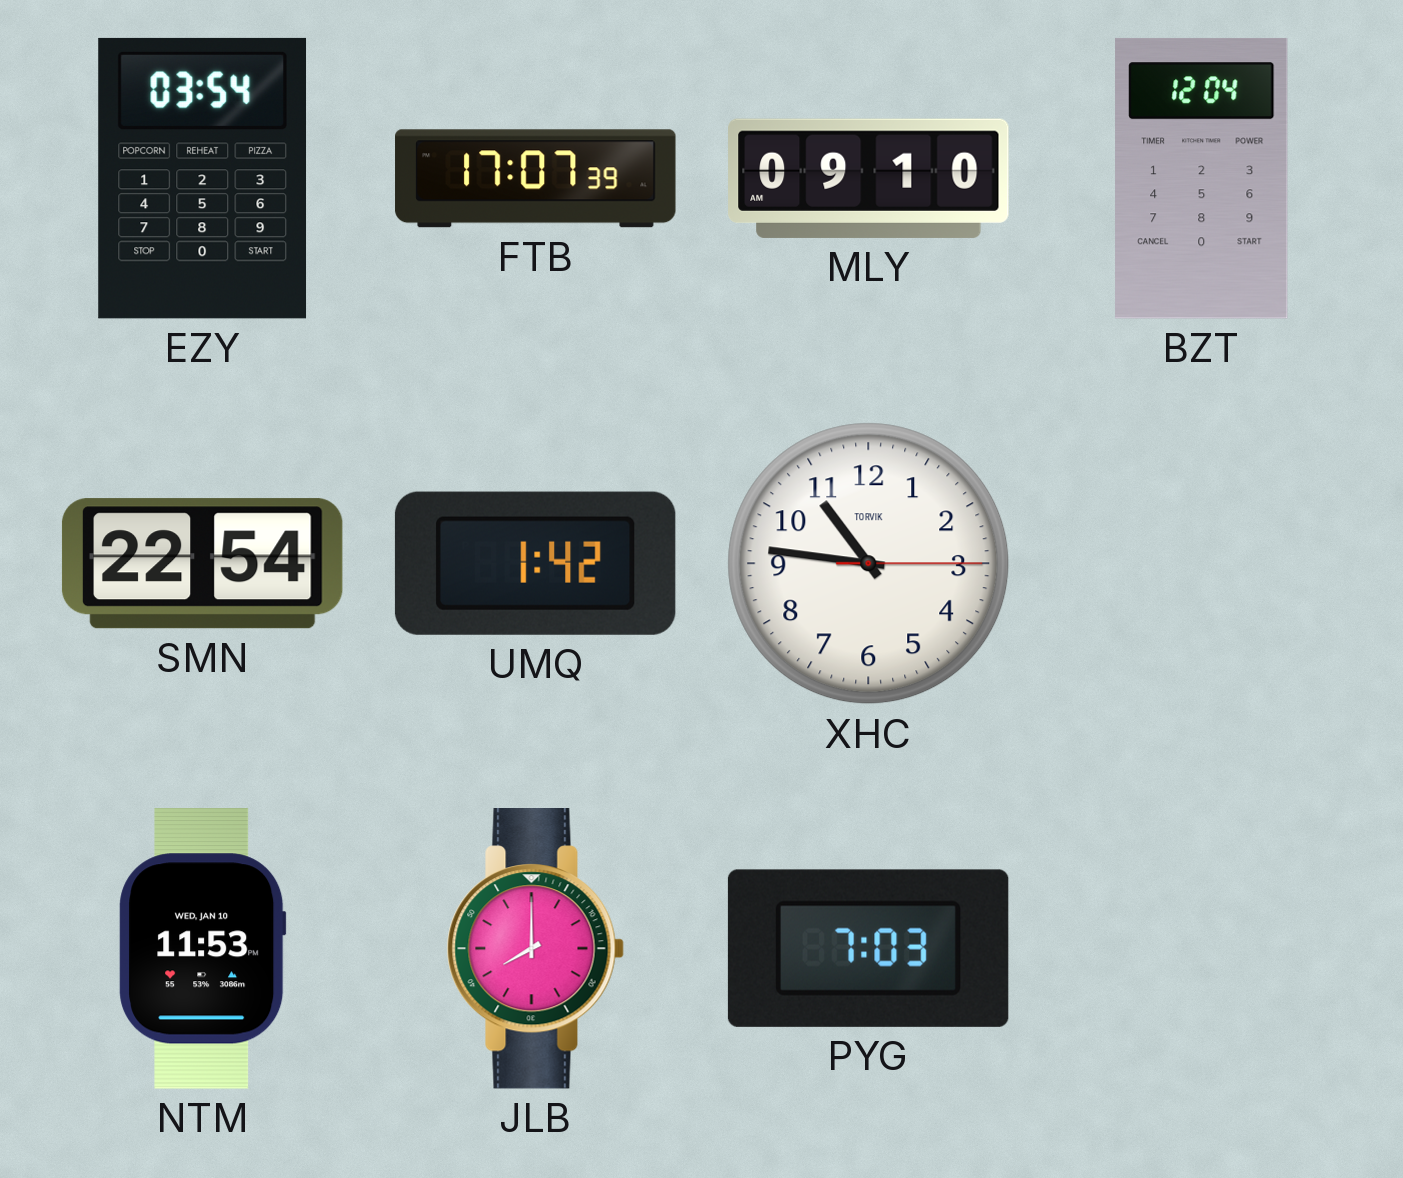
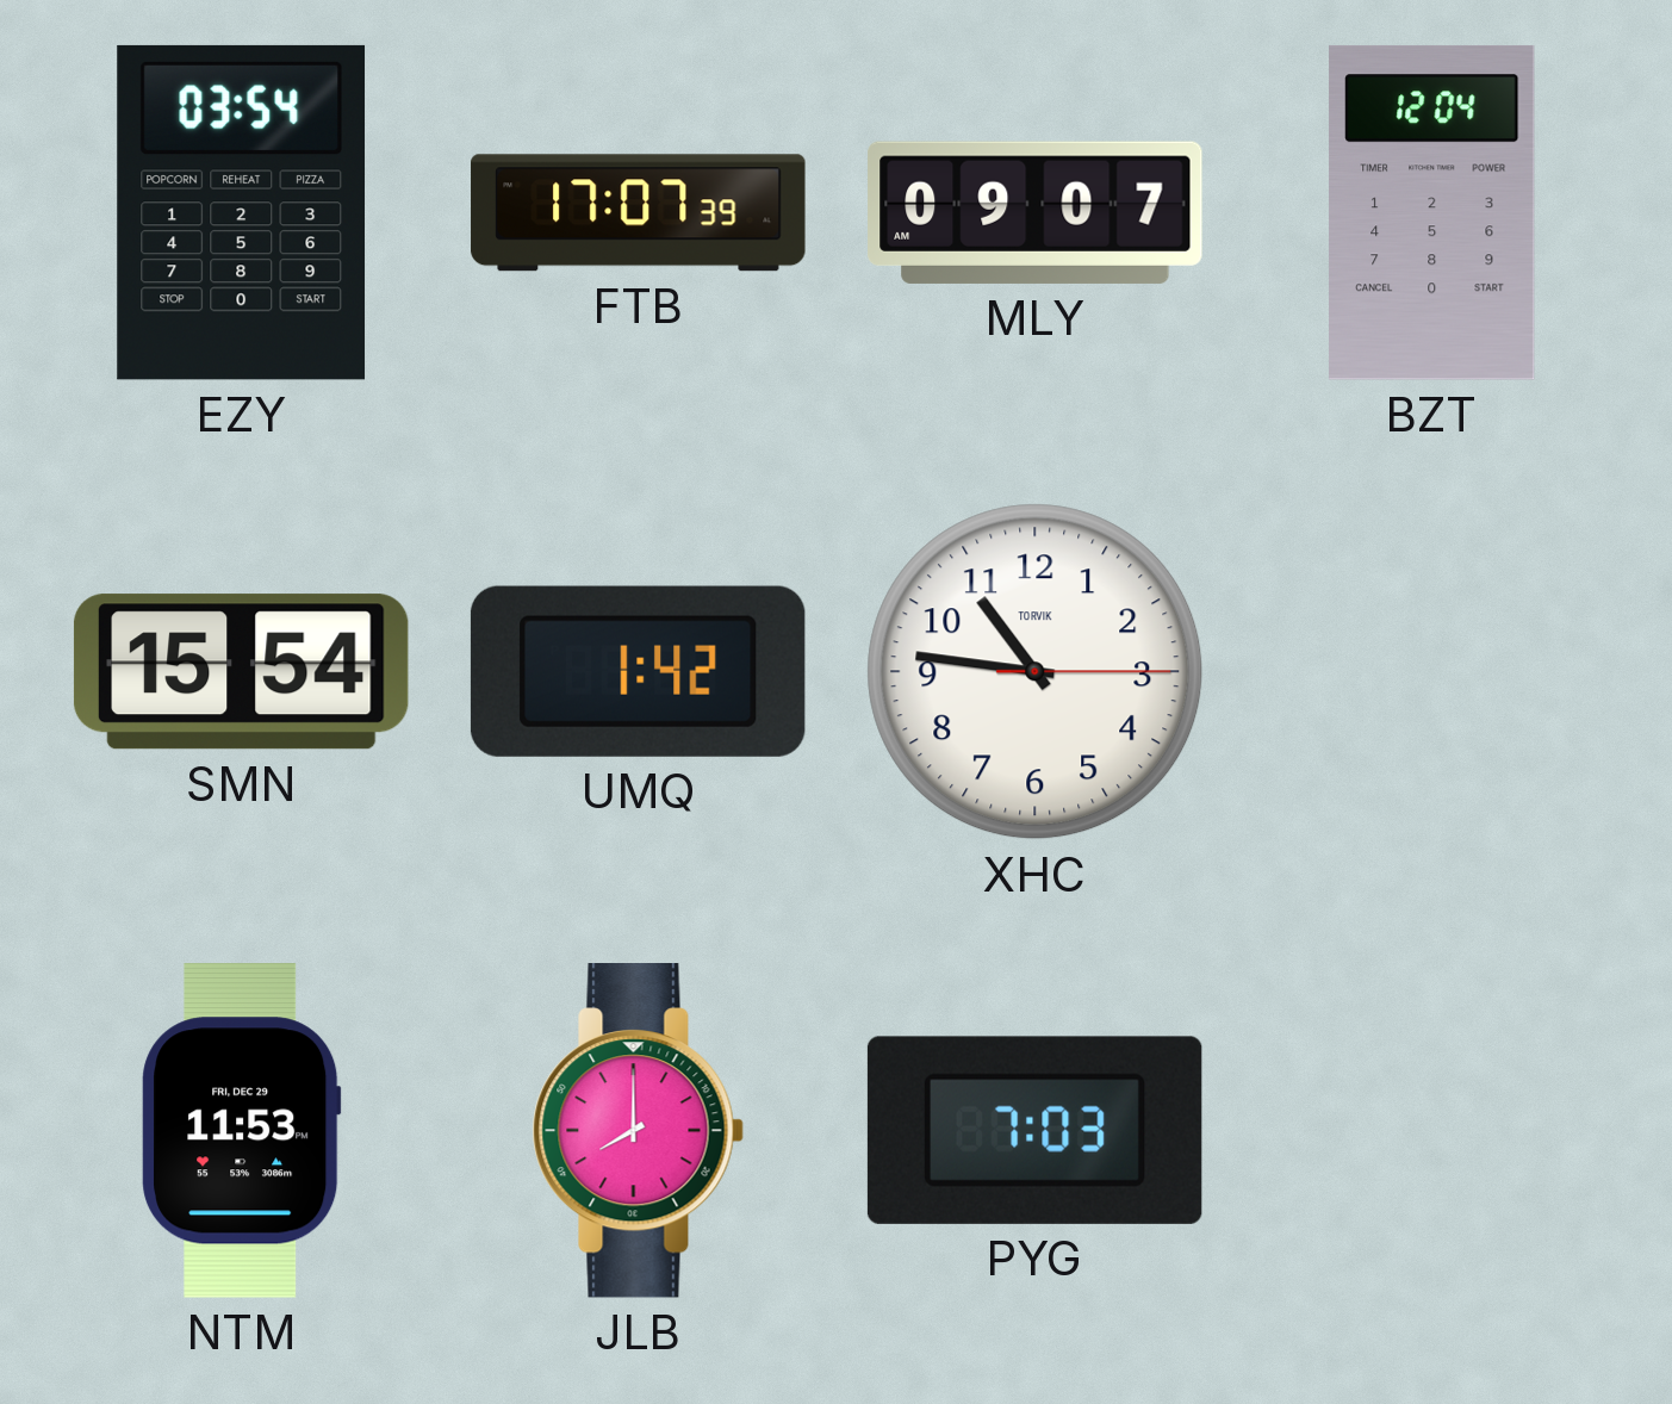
MLY: 09:10 -> 09:07
SMN: 22:54 -> 15:54
NTM date: WED, JAN 10 -> FRI, DEC 29
